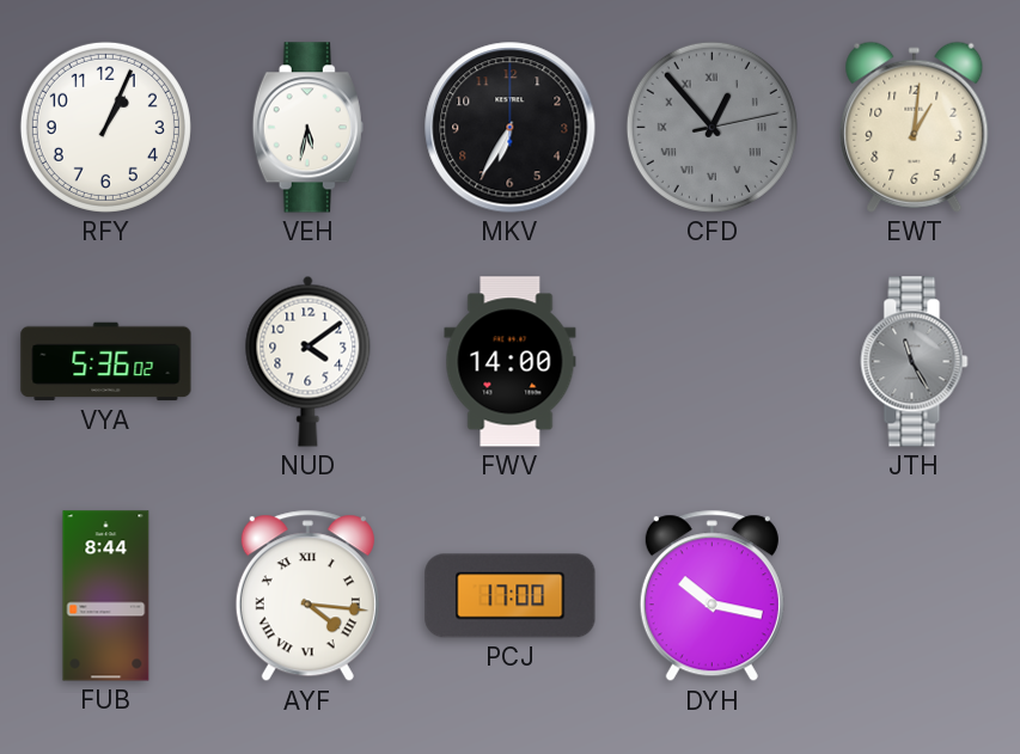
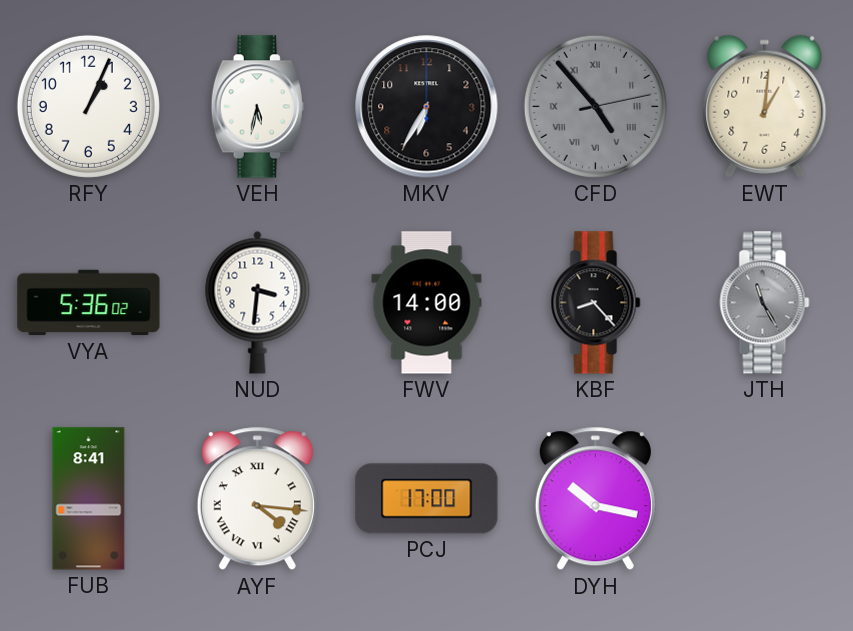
CFD: 12:53 -> 4:53
NUD: 4:09 -> 3:31
KBF: none -> 8:23
FUB: 8:44 -> 8:41
